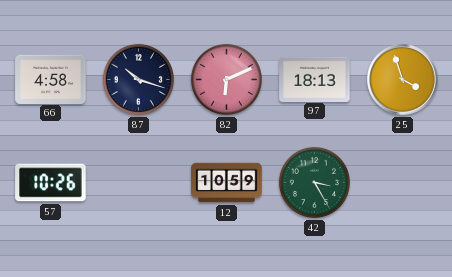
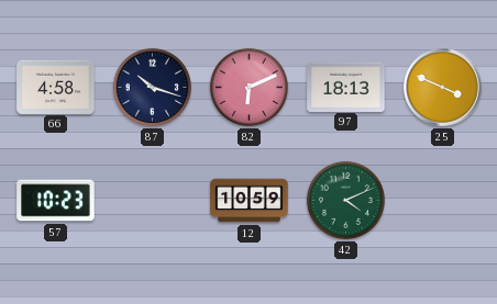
25: 3:57 -> 3:49
57: 10:26 -> 10:23
42: 3:25 -> 4:11
